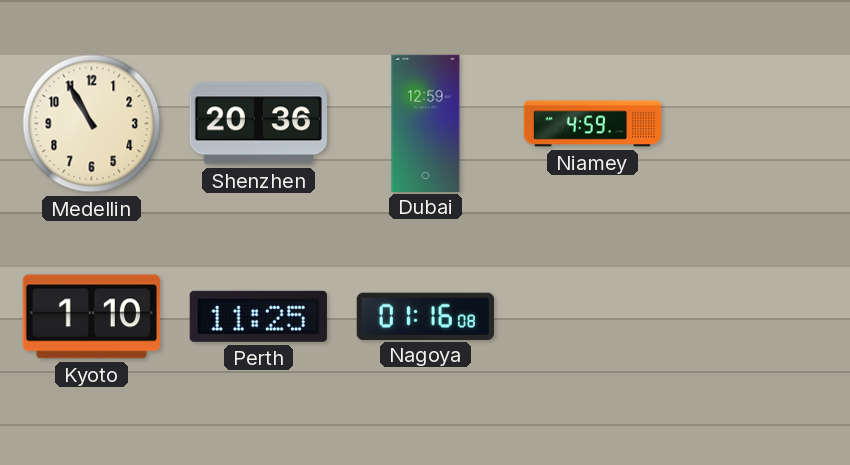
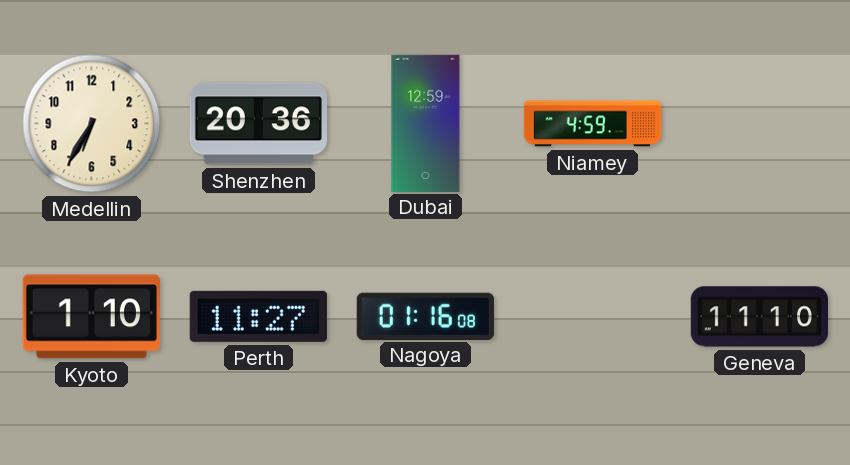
Medellin: 10:55 -> 6:35
Perth: 11:25 -> 11:27
Geneva: none -> 11:10
